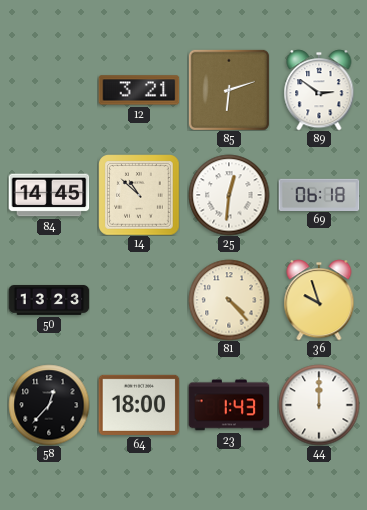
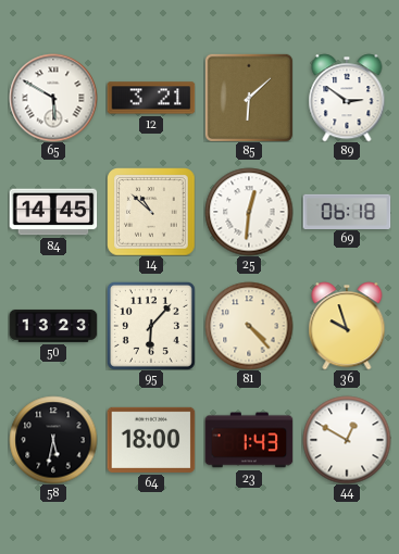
65: none -> 5:50
85: 6:12 -> 6:08
95: none -> 6:07
58: 12:37 -> 5:32
44: 12:00 -> 12:50
